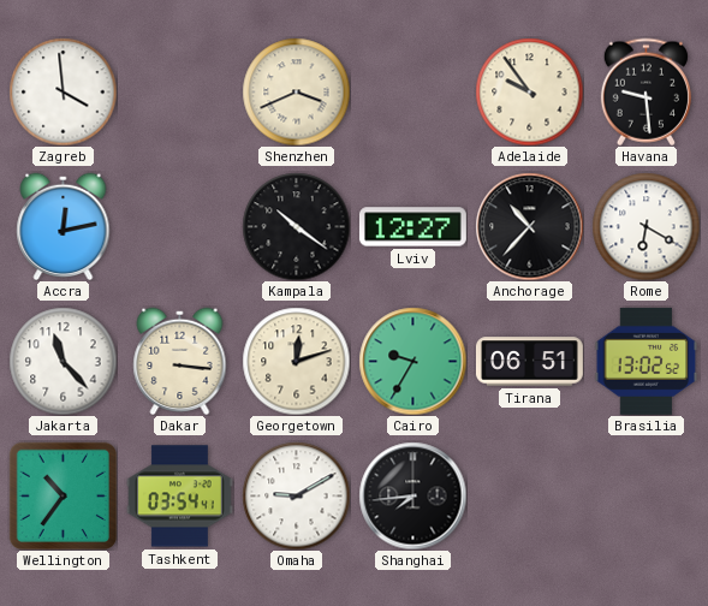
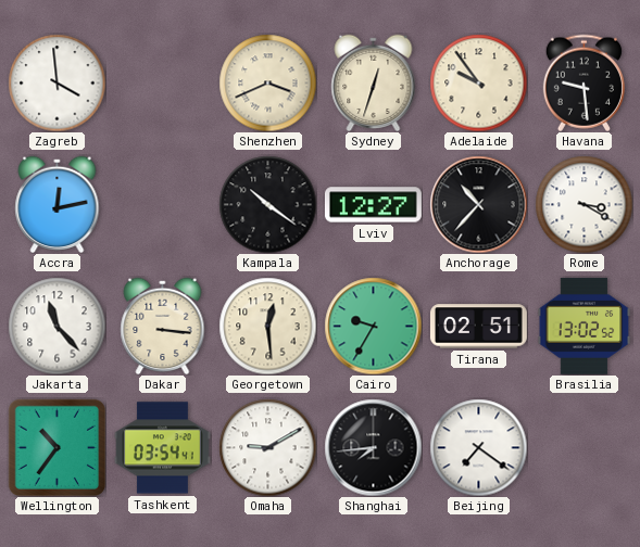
Sydney: none -> 12:33
Rome: 6:20 -> 3:20
Georgetown: 12:12 -> 12:29
Tirana: 06:51 -> 02:51
Beijing: none -> 7:21
